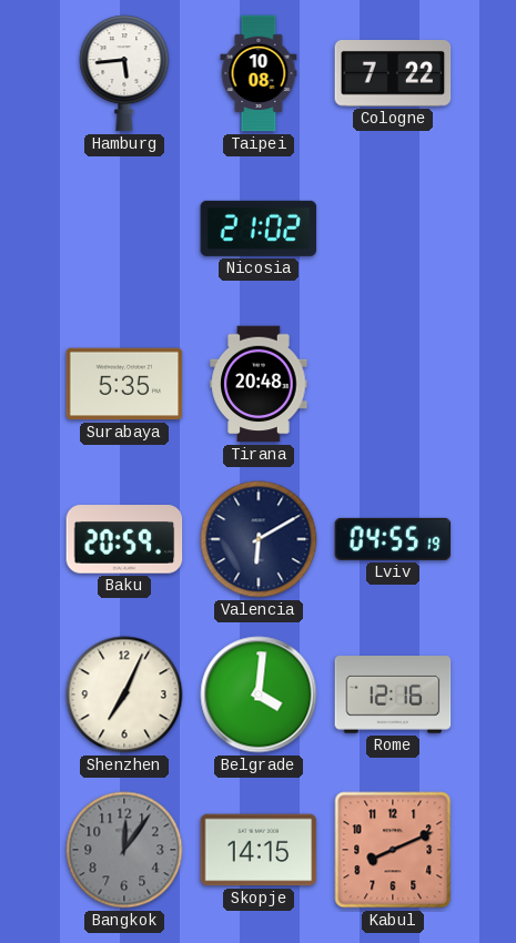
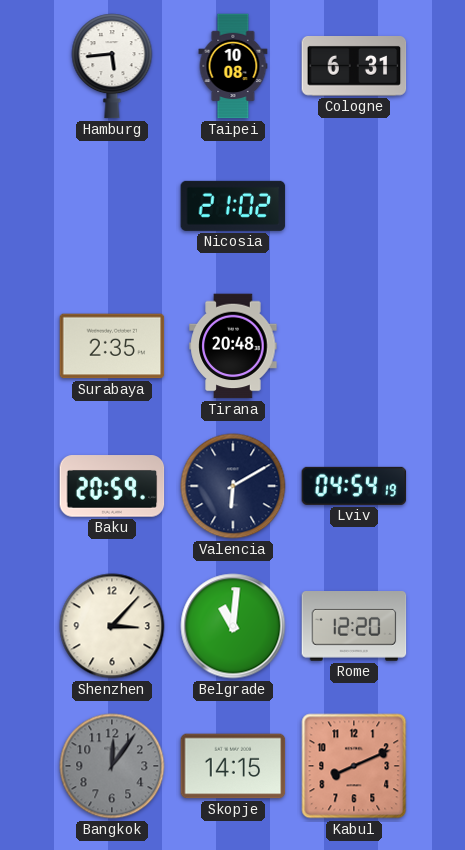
Cologne: 7:22 -> 6:31
Surabaya: 5:35 -> 2:35
Lviv: 04:55 -> 04:54
Shenzhen: 7:04 -> 3:07
Belgrade: 4:01 -> 11:01
Rome: 12:16 -> 12:20
